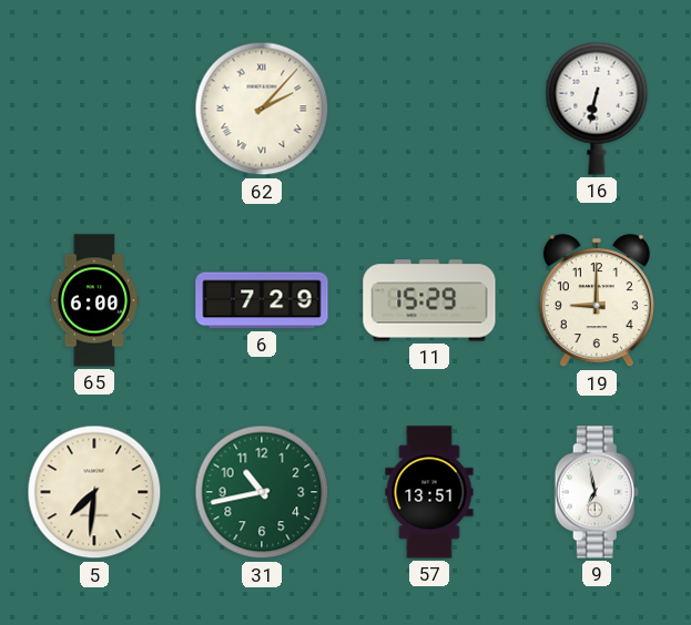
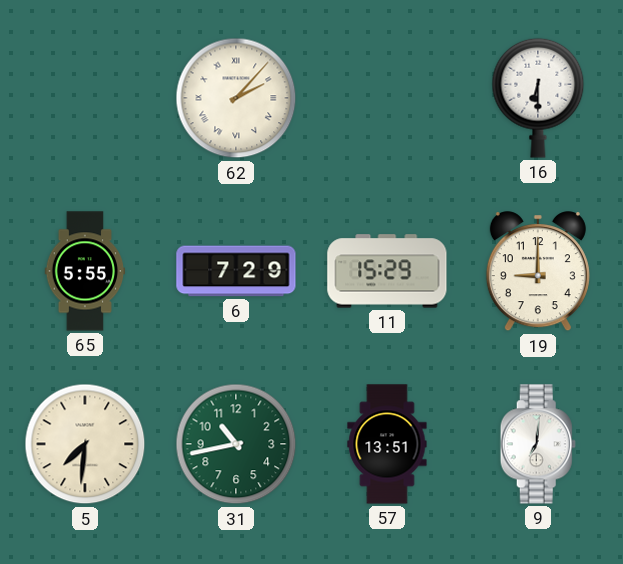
16: 6:32 -> 6:30
65: 6:00 -> 5:55
9: 6:58 -> 7:01
